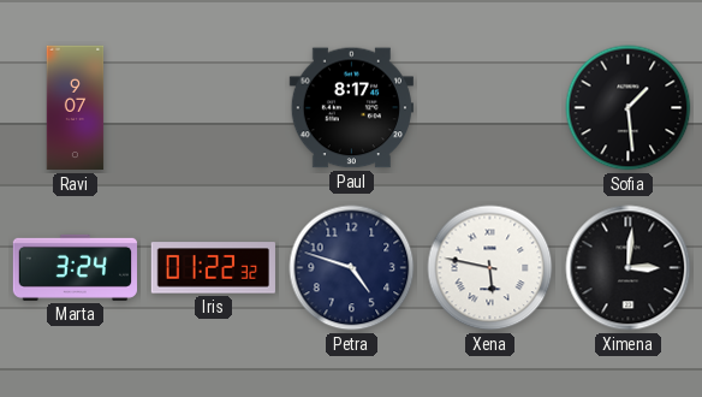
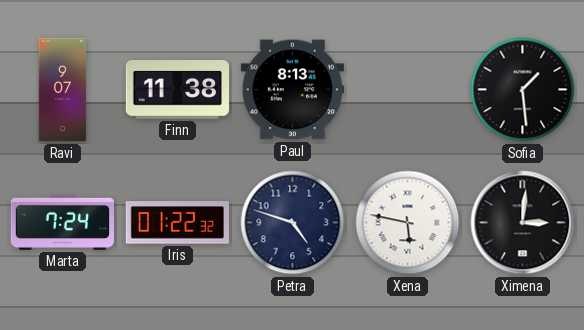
Finn: none -> 11:38
Paul: 8:17 -> 8:13
Marta: 3:24 -> 7:24
